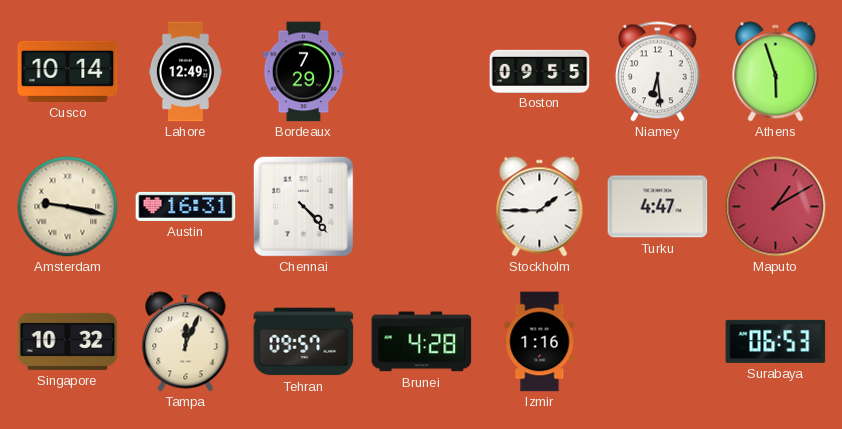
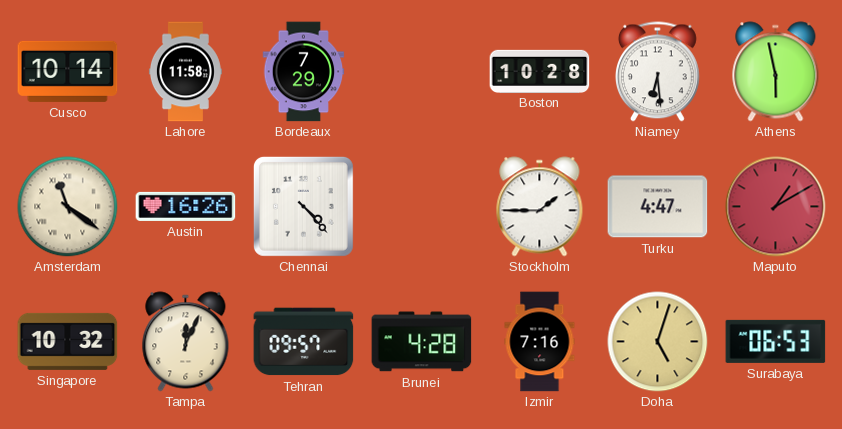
Lahore: 12:49 -> 11:58
Boston: 09:55 -> 10:28
Athens: 5:57 -> 5:58
Amsterdam: 9:17 -> 11:21
Austin: 16:31 -> 16:26
Izmir: 1:16 -> 7:16
Doha: none -> 5:03
